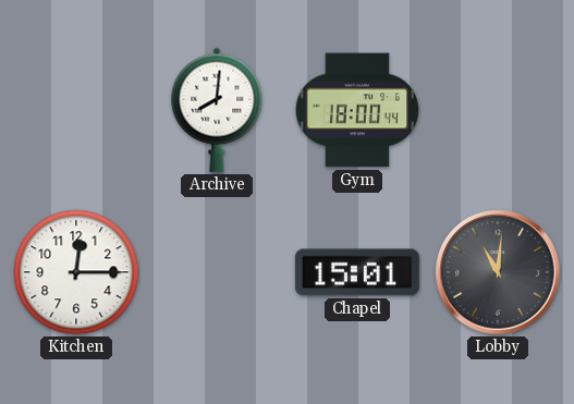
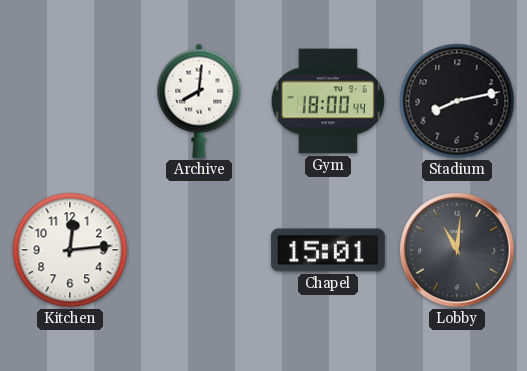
Stadium: none -> 8:13
Kitchen: 12:15 -> 12:14
